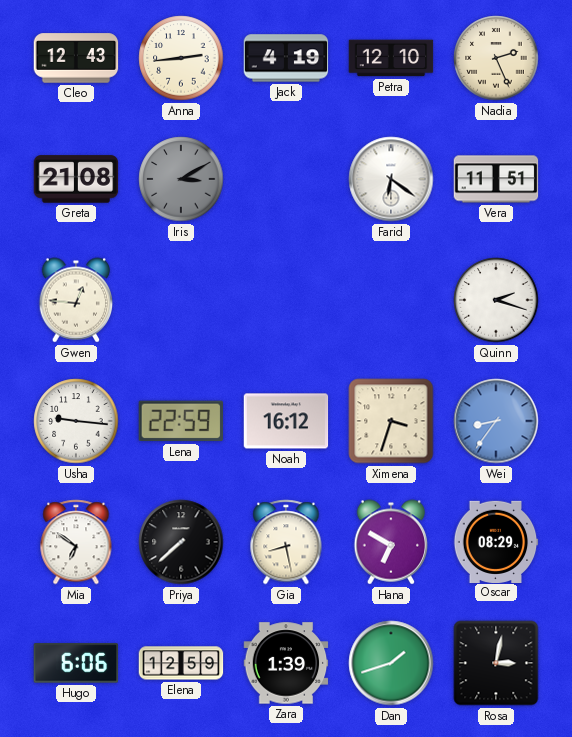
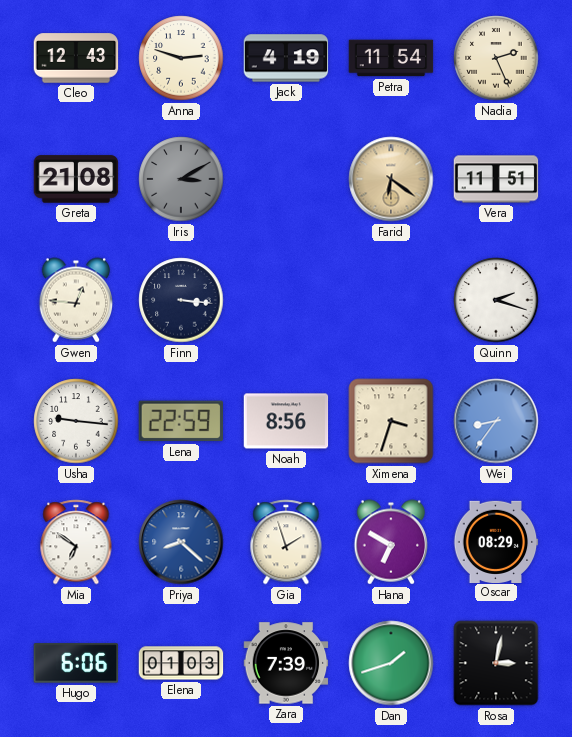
Anna: 2:44 -> 2:48
Petra: 12:10 -> 11:54
Farid dial: white -> champagne
Finn: none -> 3:16
Noah: 16:12 -> 8:56
Priya: 7:38 -> 8:22
Priya dial: black -> blue
Gia: 8:28 -> 1:57
Elena: 12:59 -> 01:03
Zara: 1:39 -> 7:39
